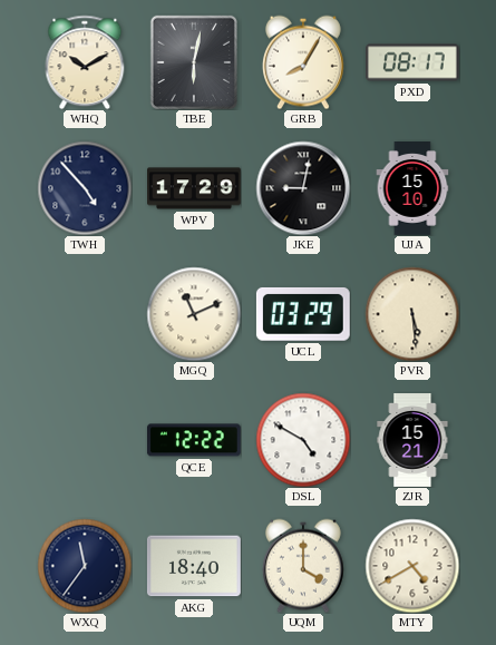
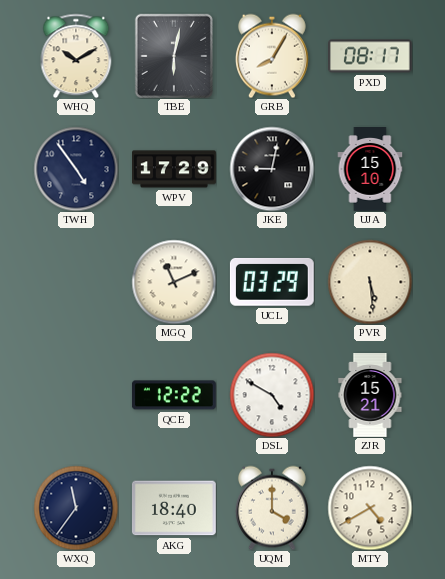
TWH: 4:53 -> 4:54
